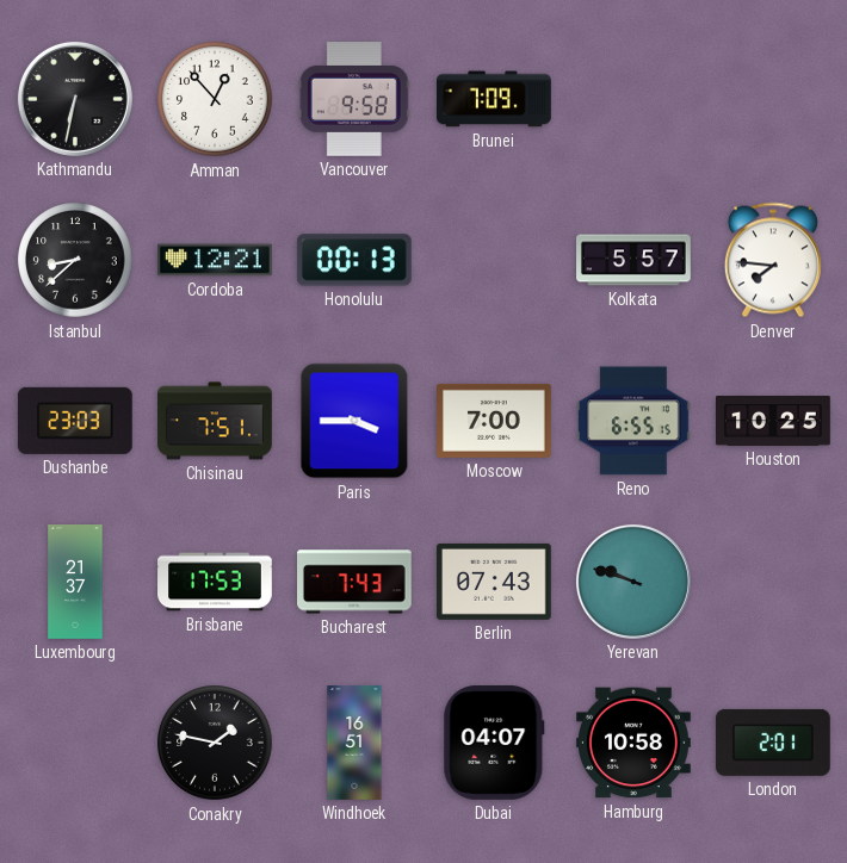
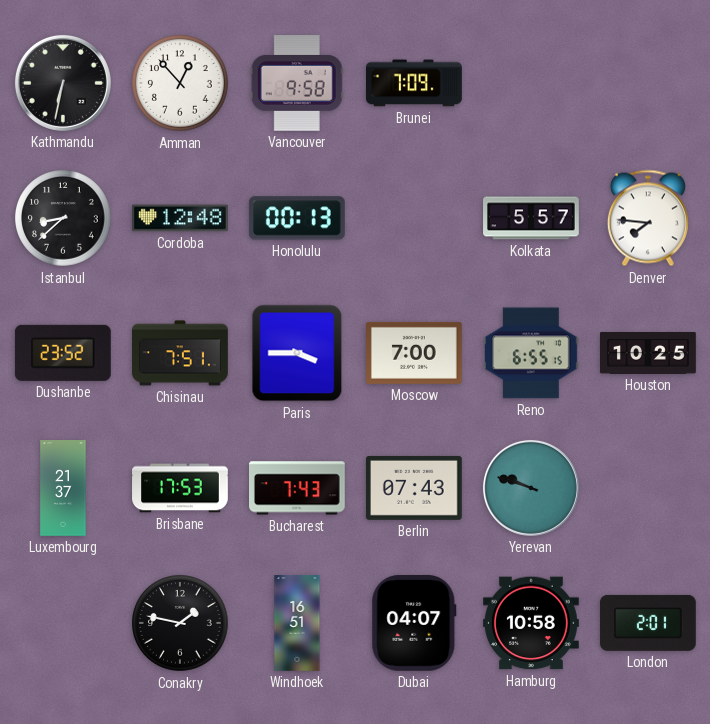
Cordoba: 12:21 -> 12:48
Dushanbe: 23:03 -> 23:52
